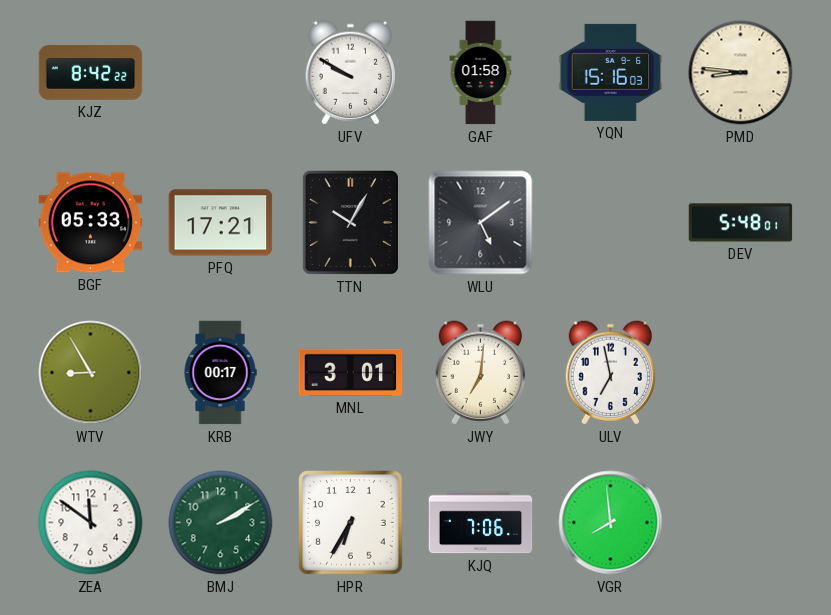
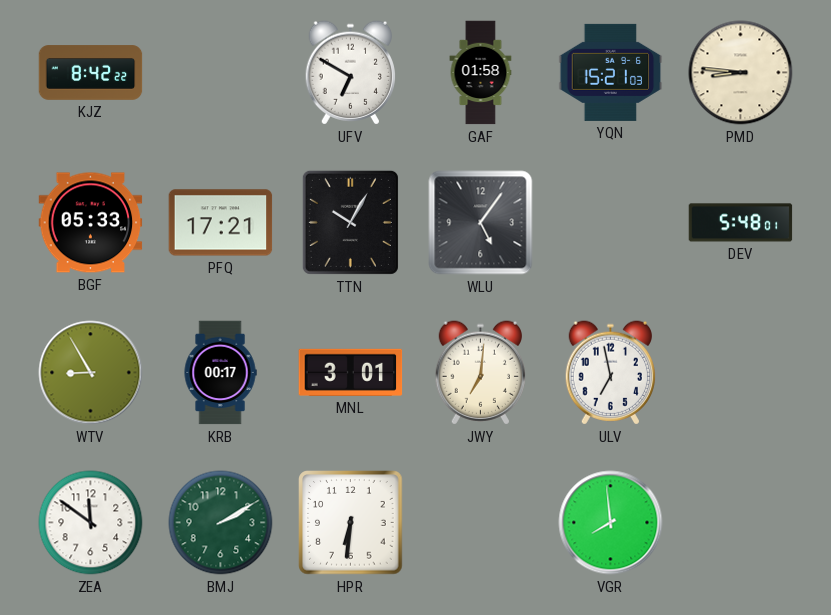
UFV: 9:50 -> 6:50
YQN: 15:16 -> 15:21
WLU: 5:09 -> 5:06
HPR: 6:35 -> 6:31
KJQ: 7:06 -> none
